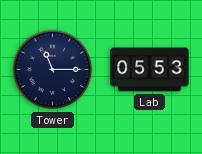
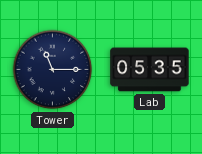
Lab: 05:53 -> 05:35
